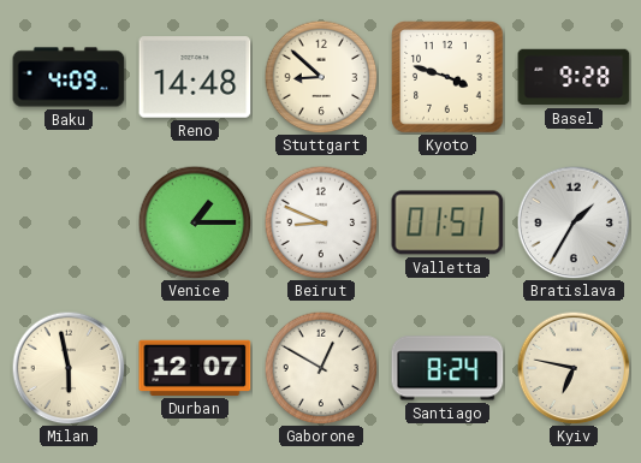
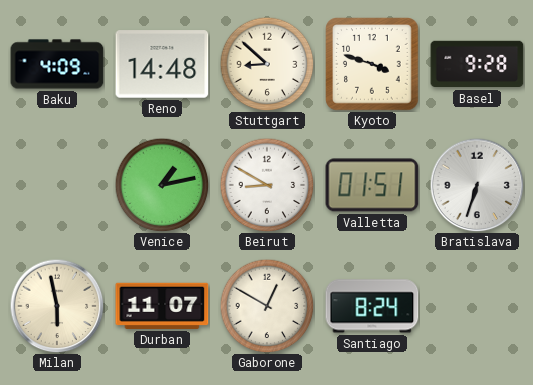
Venice: 1:15 -> 1:13
Beirut: 8:49 -> 8:50
Bratislava: 1:35 -> 6:33
Durban: 12:07 -> 11:07
Kyiv: 6:47 -> none
